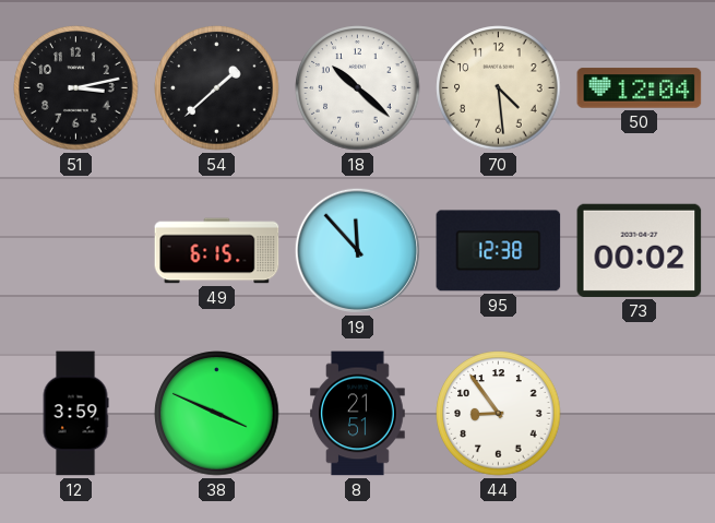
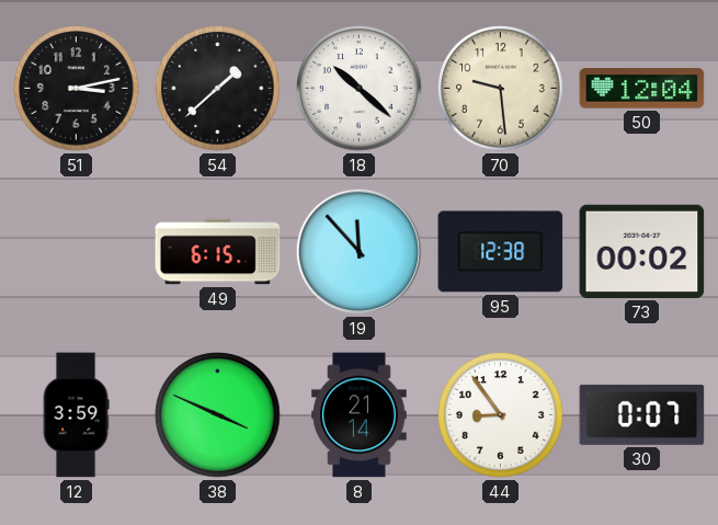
70: 4:29 -> 9:29
8: 21:51 -> 21:14
30: none -> 0:07
